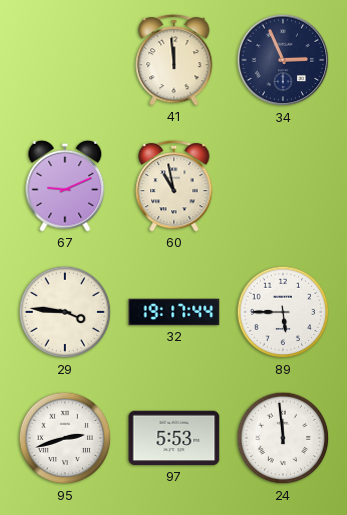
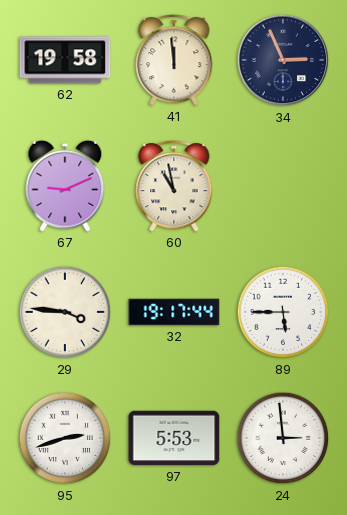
62: none -> 19:58
24: 11:59 -> 2:59
